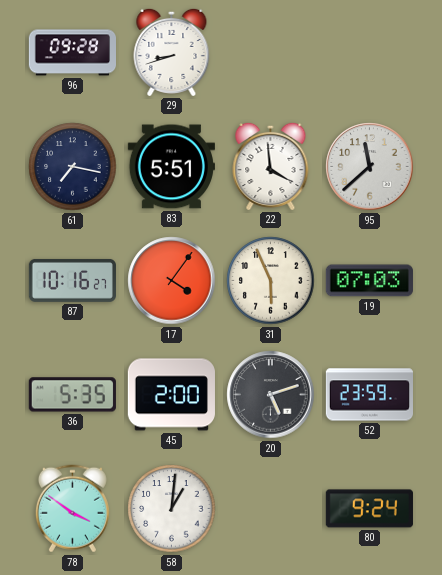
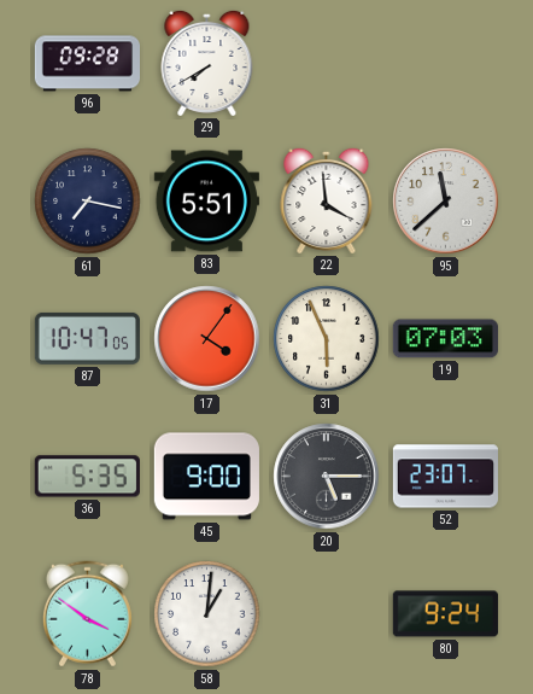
29: 8:42 -> 7:40
87: 10:16 -> 10:47
45: 2:00 -> 9:00
20: 5:12 -> 5:15
52: 23:59 -> 23:07
